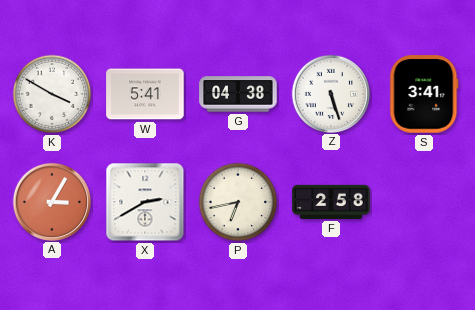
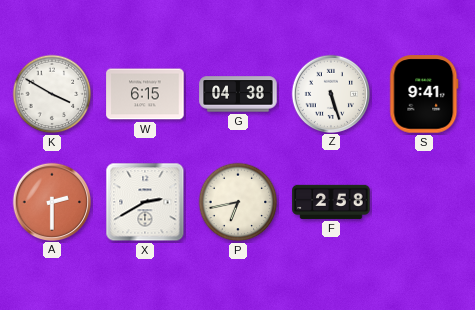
W: 5:41 -> 6:15
S: 3:41 -> 9:41
A: 3:05 -> 2:30
